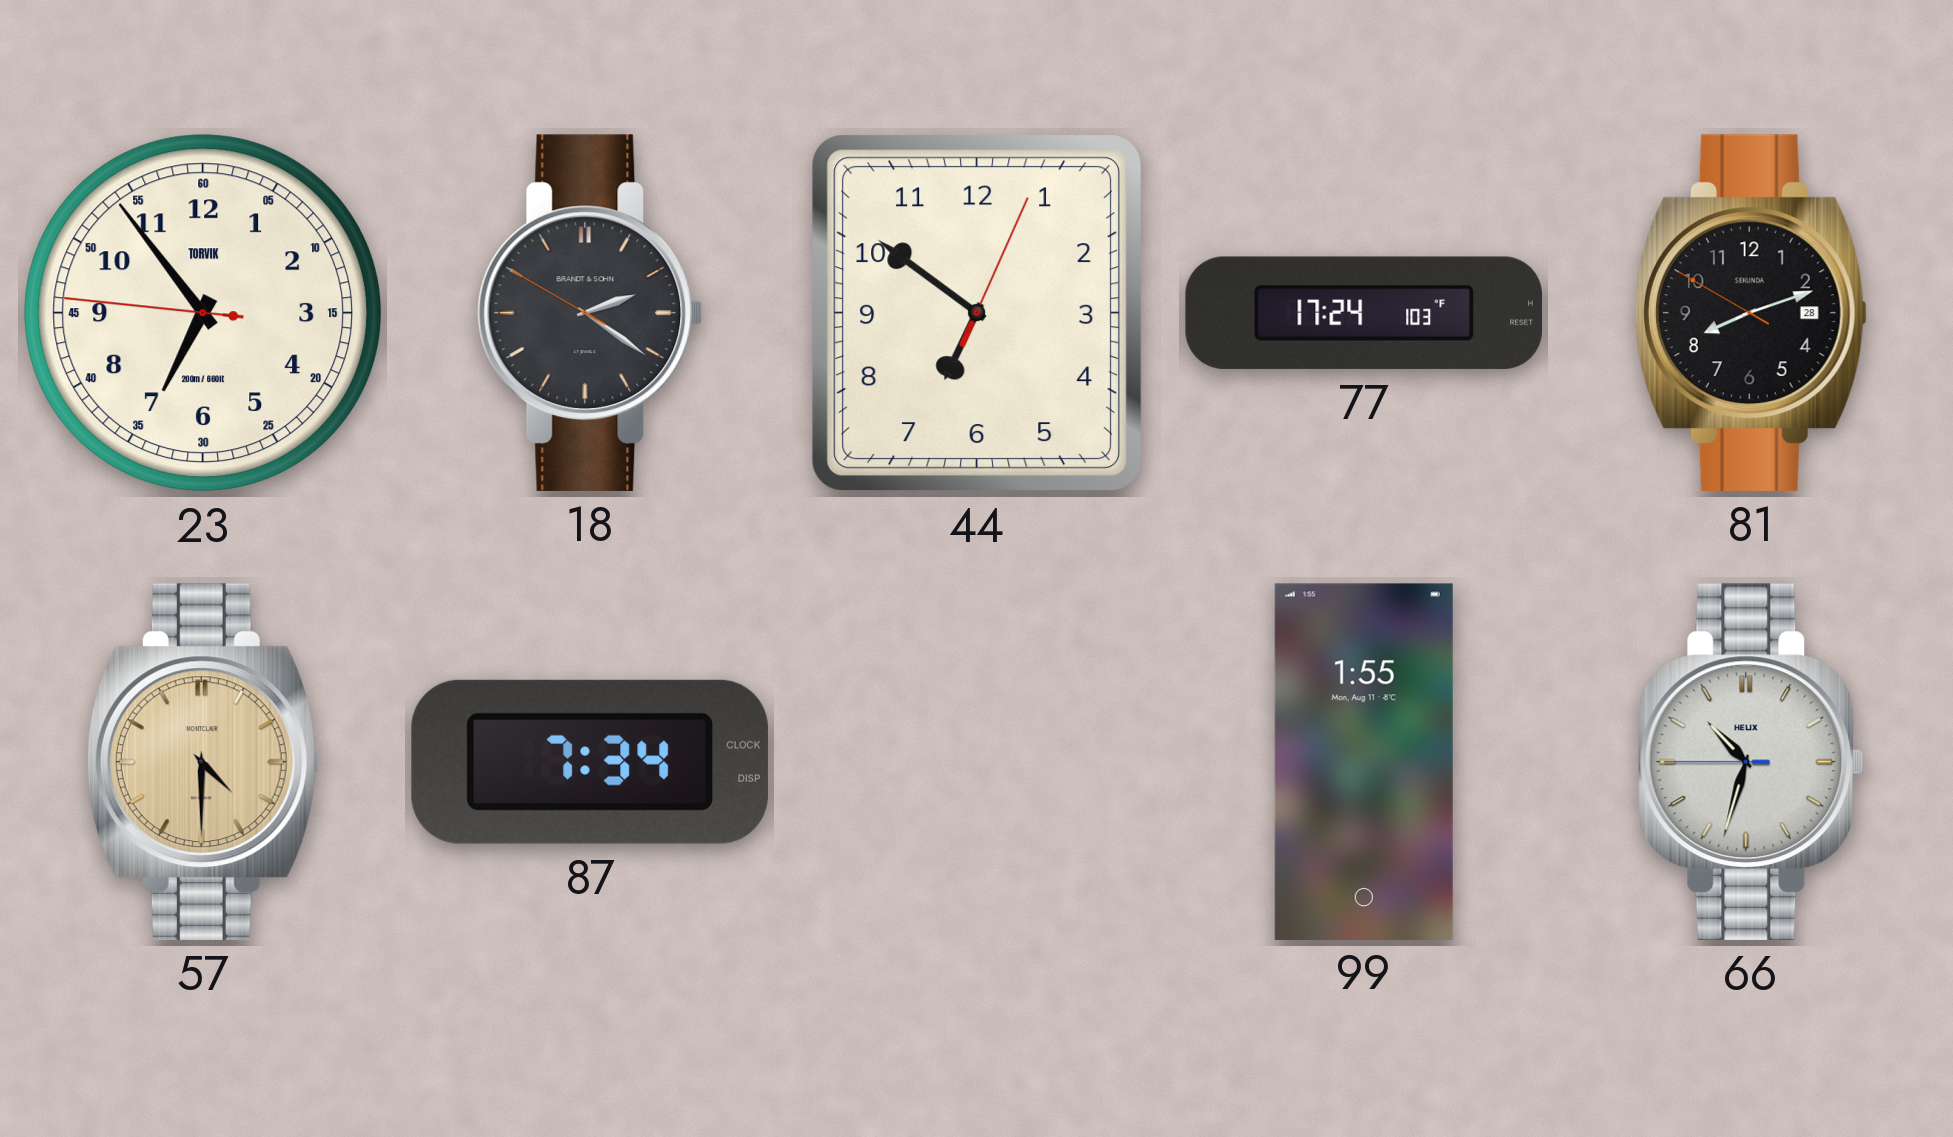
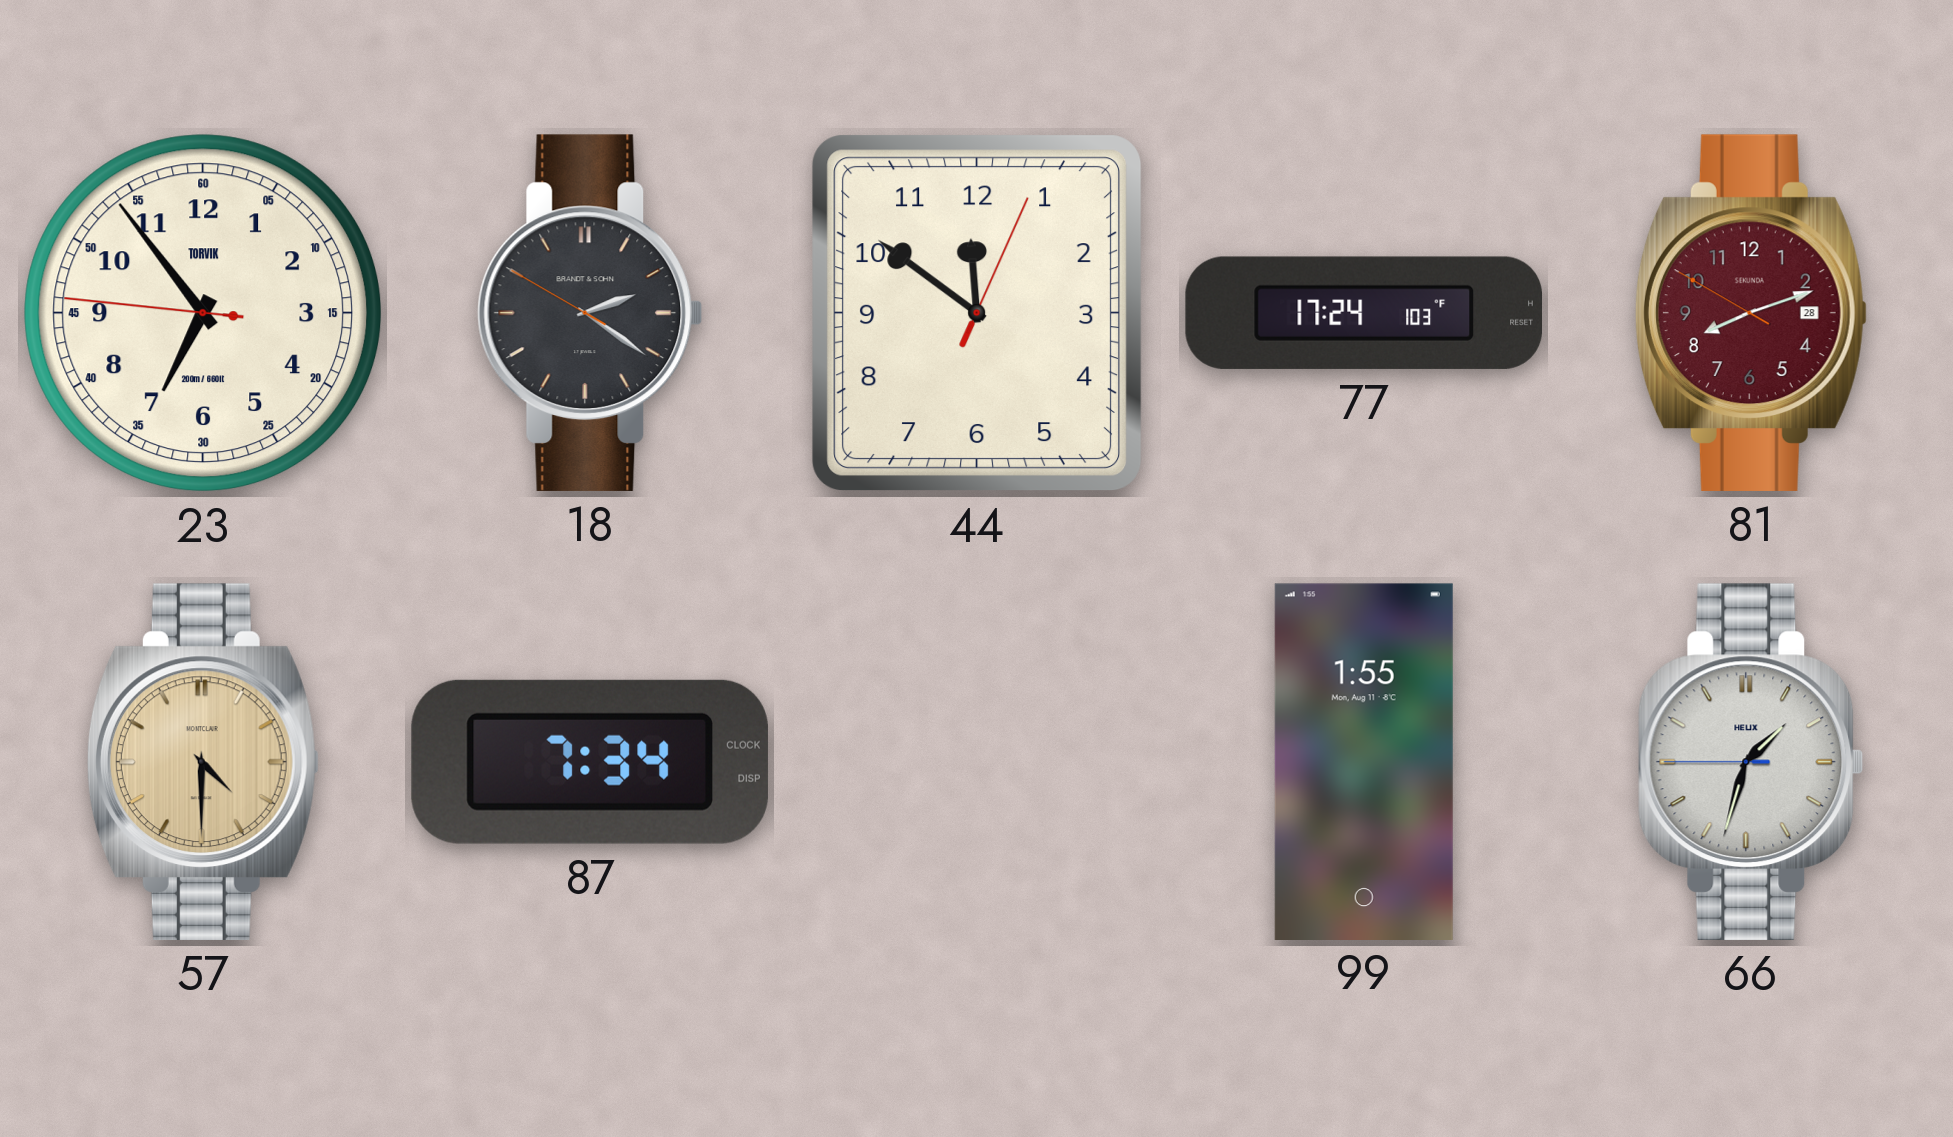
44: 6:51 -> 11:51
81 dial: black -> burgundy
66: 10:32 -> 1:32
